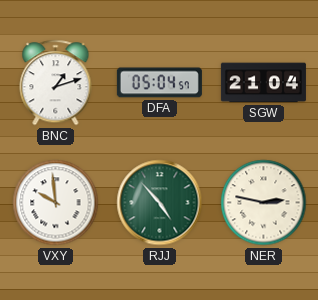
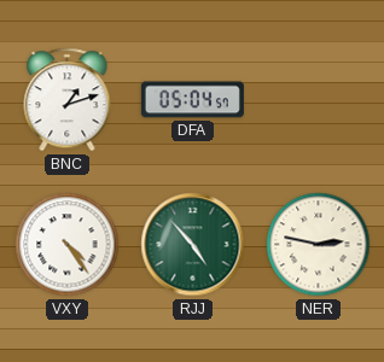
SGW: 21:04 -> none
VXY: 9:59 -> 4:24
